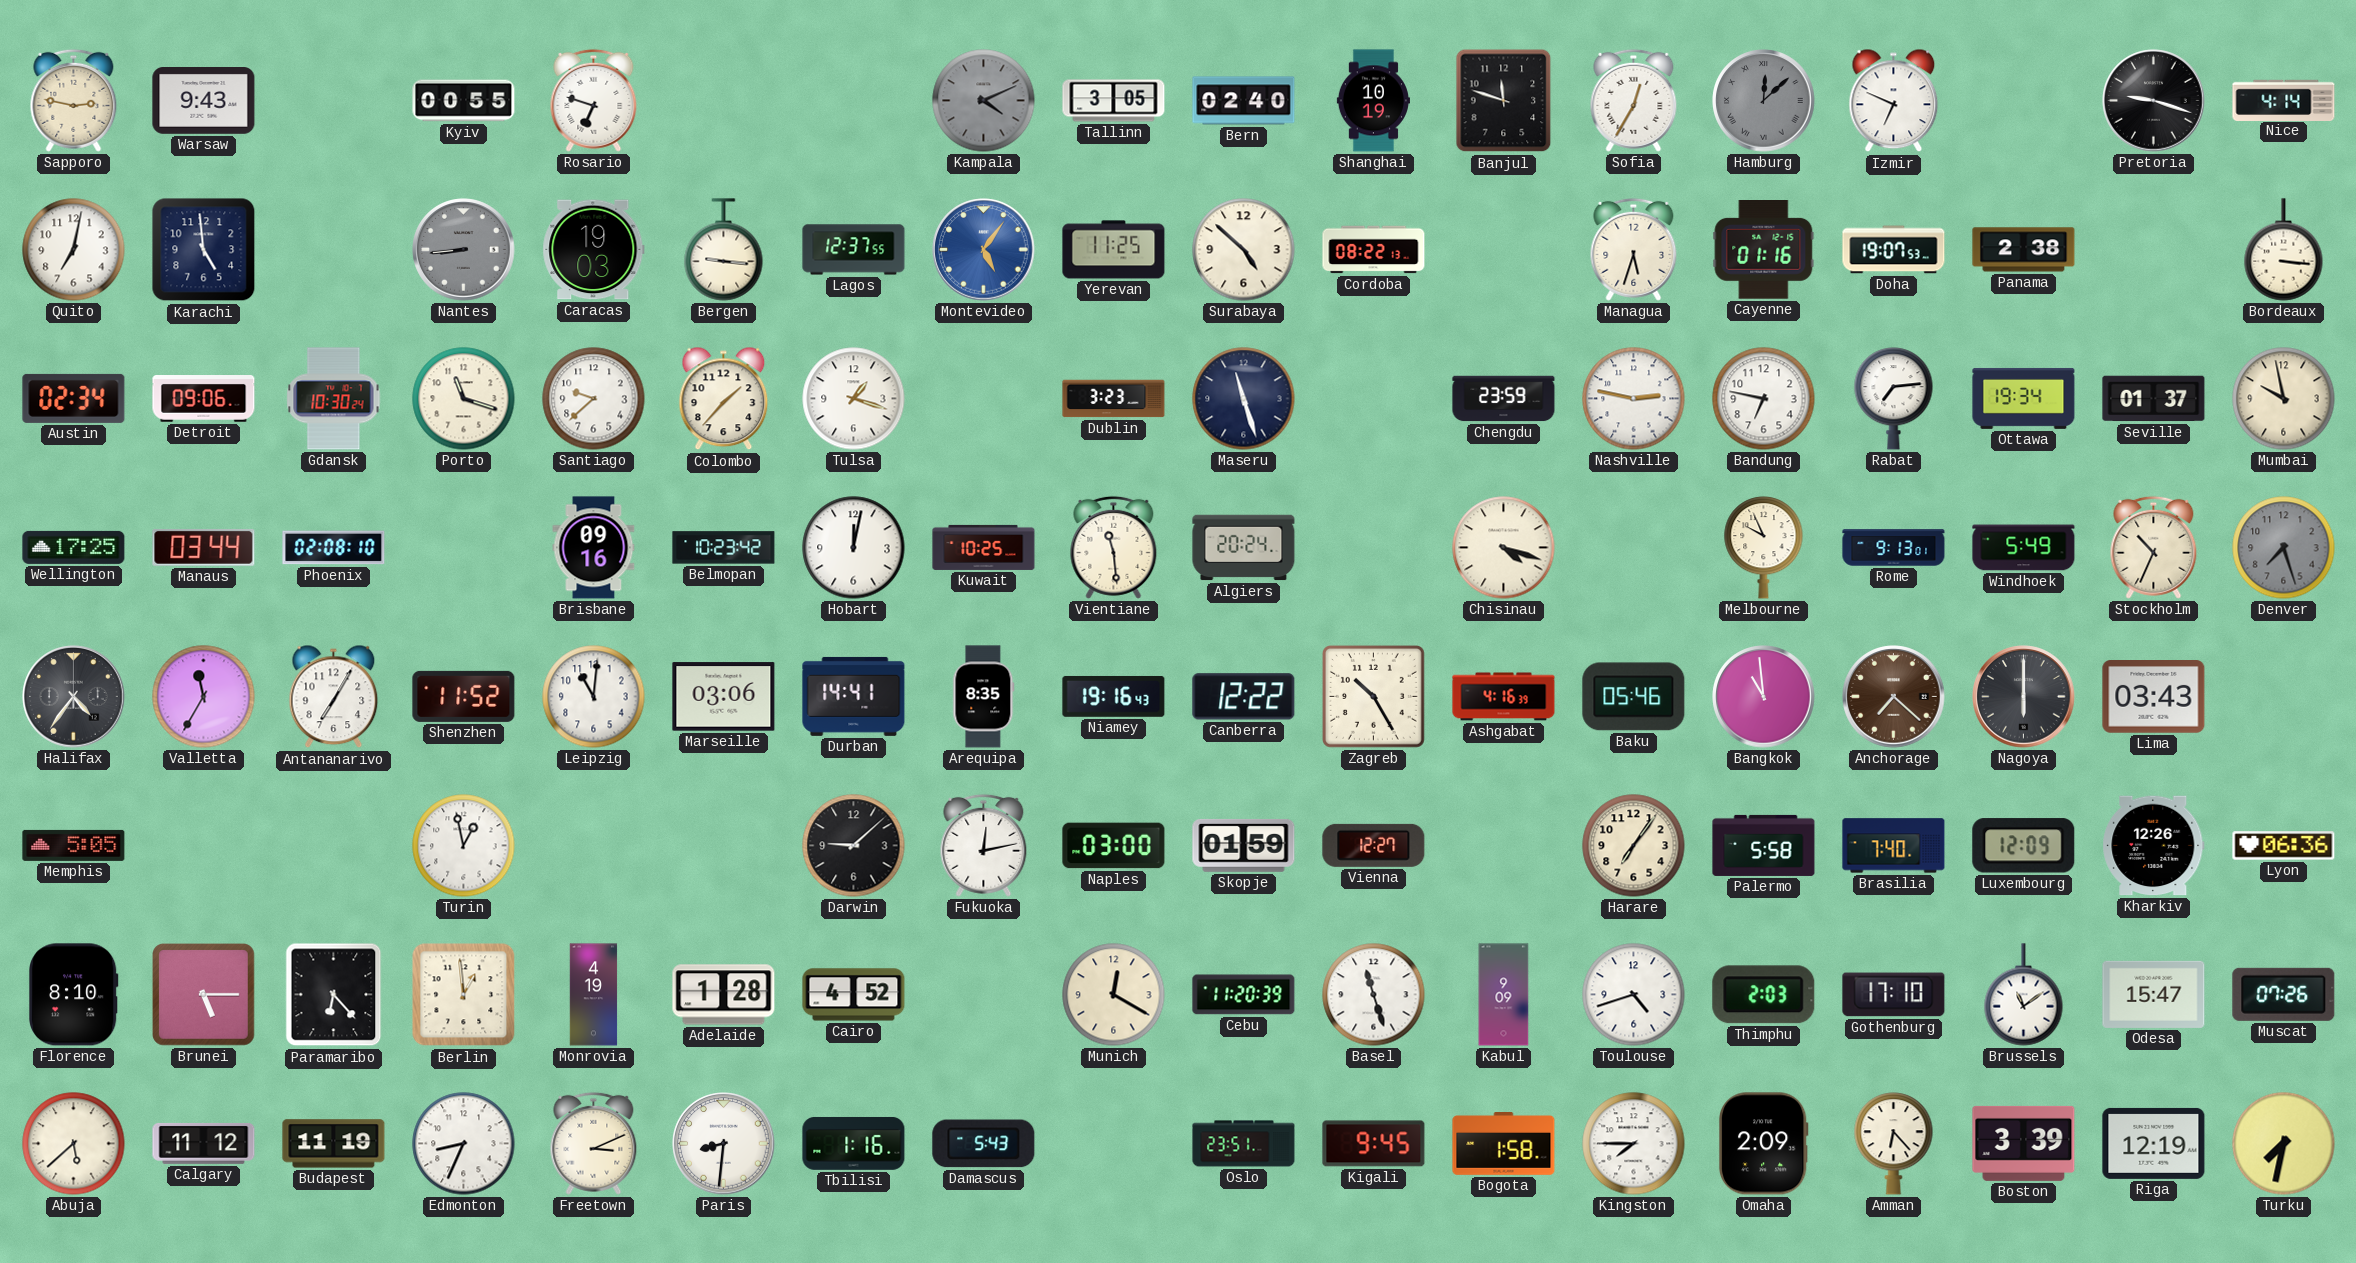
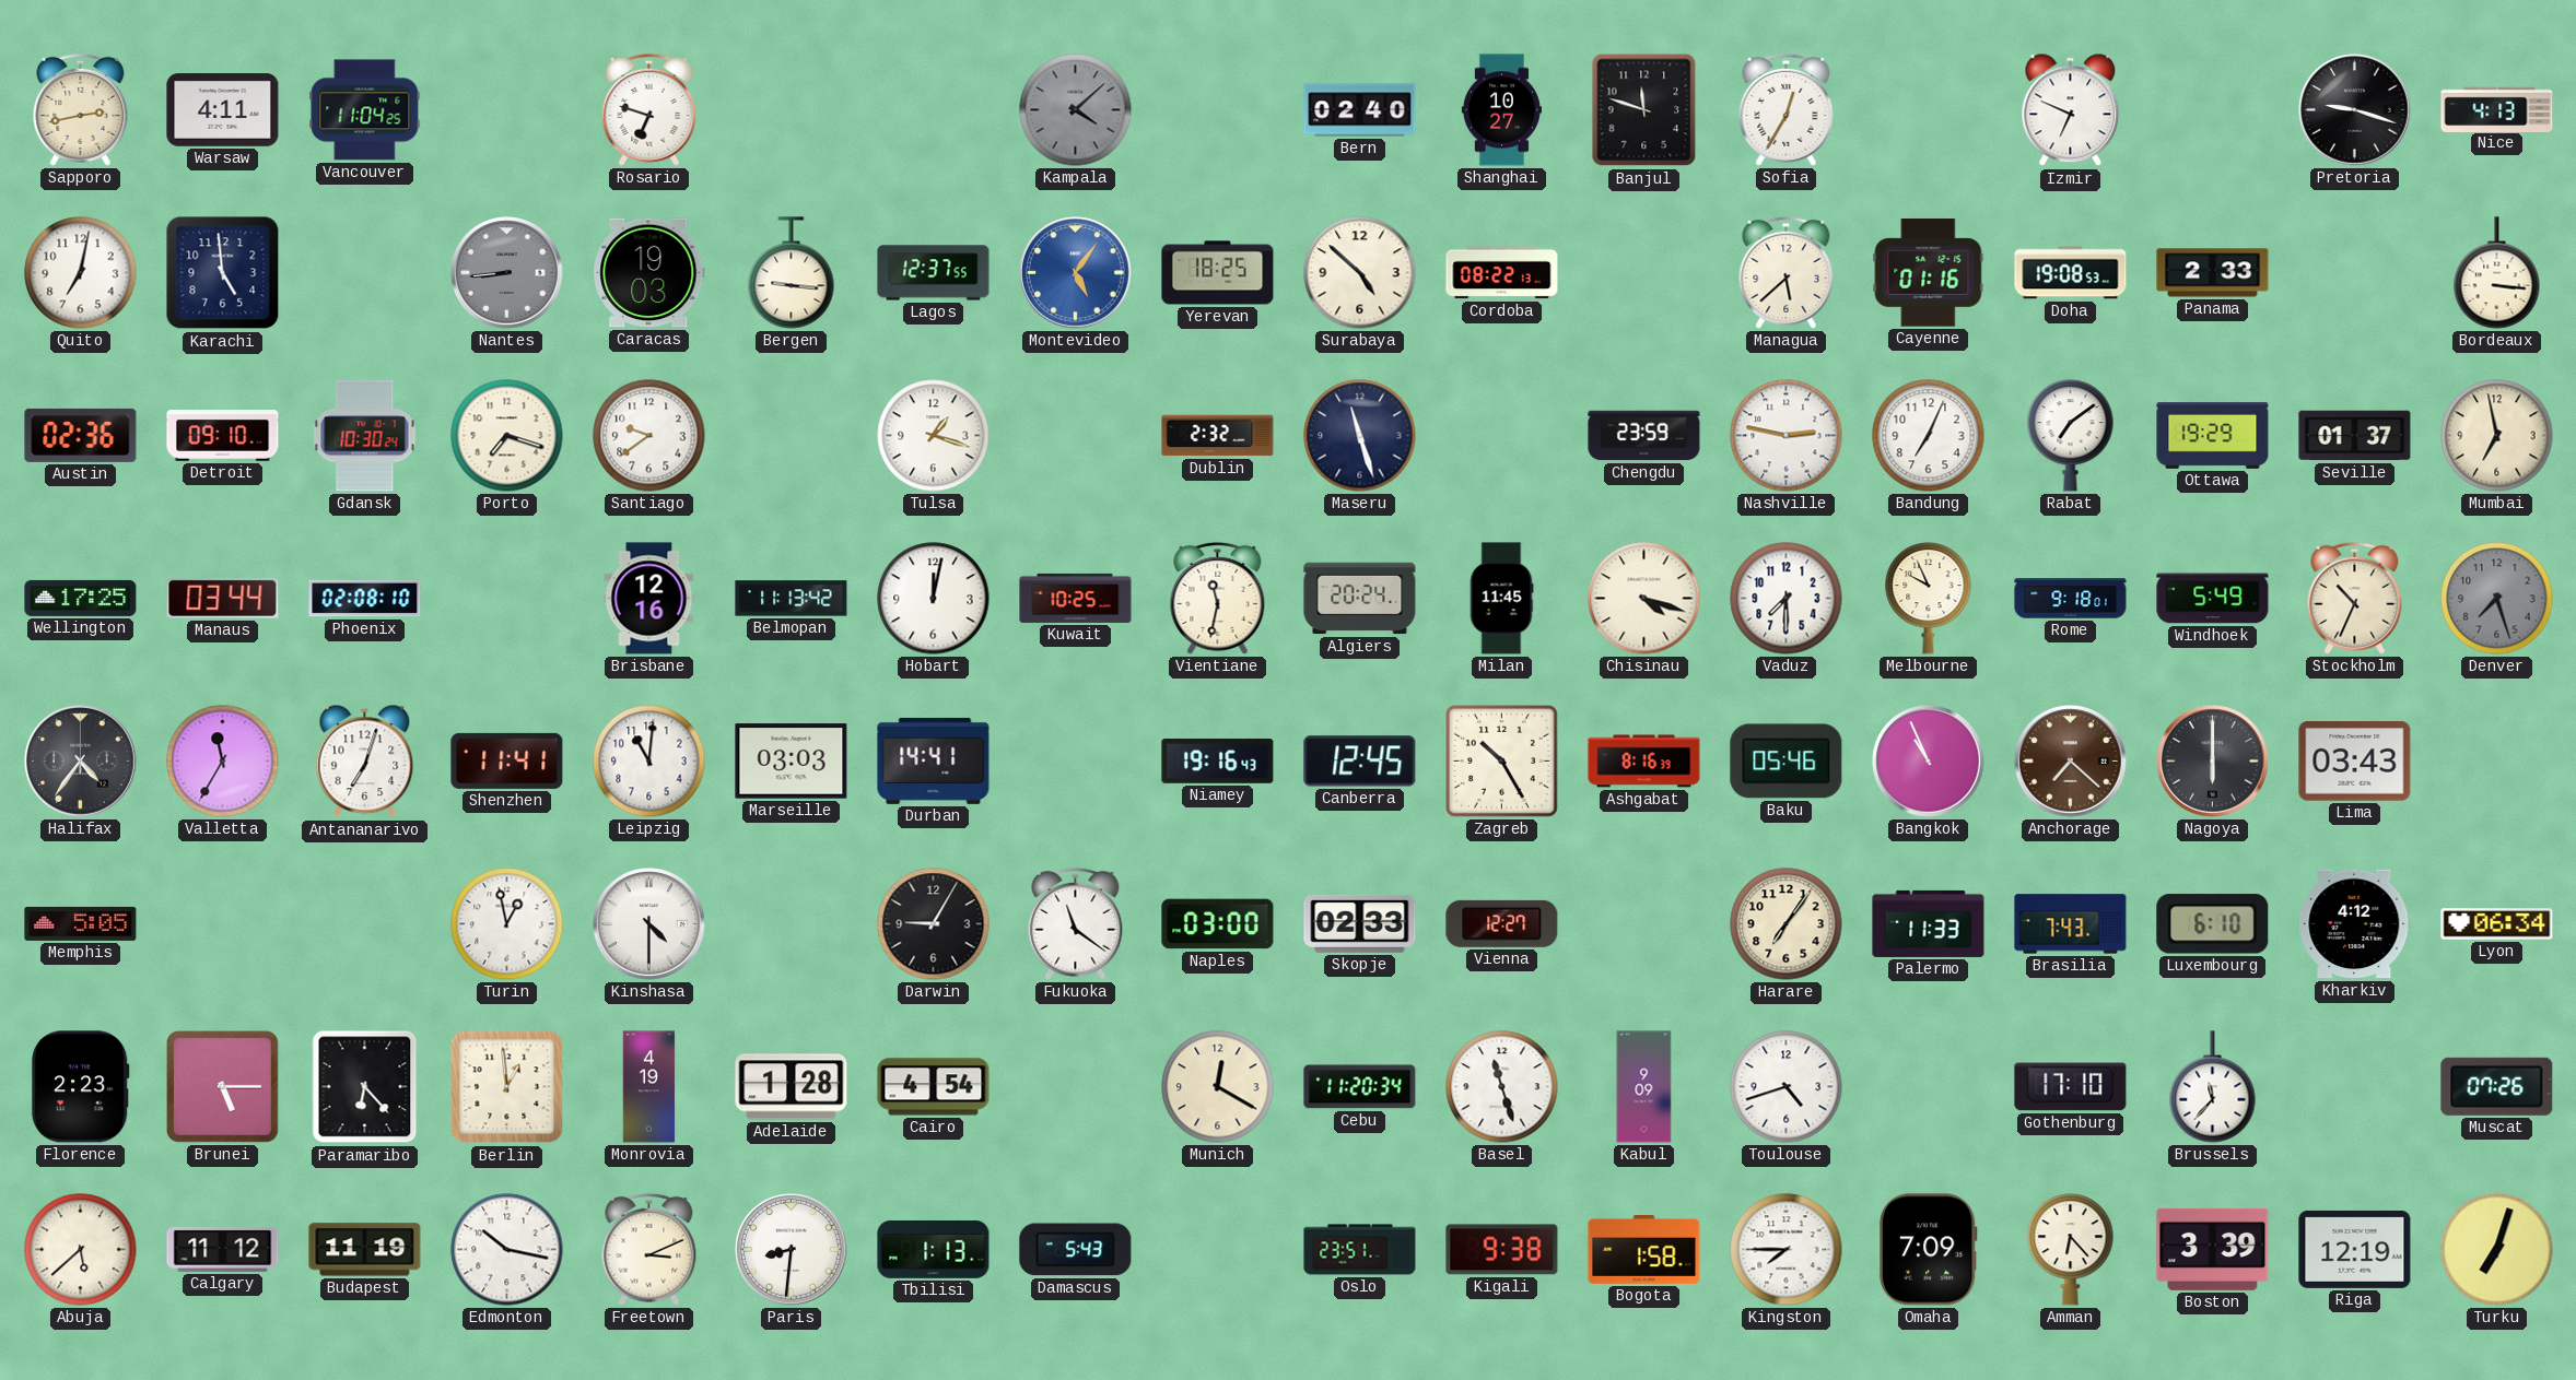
Sapporo: 2:47 -> 2:43
Warsaw: 9:43 -> 4:11
Vancouver: none -> 11:04
Kyiv: 00:55 -> none
Kampala: 4:11 -> 4:08
Tallinn: 3:05 -> none
Shanghai: 10:19 -> 10:27
Hamburg: 12:08 -> none
Nice: 4:14 -> 4:13
Yerevan: 11:25 -> 18:25
Managua: 5:33 -> 5:38
Doha: 19:07 -> 19:08
Panama: 2:38 -> 2:33
Austin: 02:34 -> 02:36
Detroit: 09:06 -> 09:10
Porto: 11:18 -> 7:18
Santiago: 9:38 -> 9:39
Colombo: 1:37 -> none
Dublin: 3:23 -> 2:32
Bandung: 6:47 -> 7:04
Rabat: 7:14 -> 7:09
Ottawa: 19:34 -> 19:29
Mumbai: 9:58 -> 6:58
Brisbane: 09:16 -> 12:16
Belmopan: 10:23 -> 11:13
Vientiane: 11:29 -> 11:32
Milan: none -> 11:45
Vaduz: none -> 7:30
Rome: 9:13 -> 9:18
Antananarivo: 7:05 -> 7:03
Shenzhen: 11:52 -> 11:41
Marseille: 03:06 -> 03:03
Arequipa: 8:35 -> none
Canberra: 12:22 -> 12:45
Ashgabat: 4:16 -> 8:16
Bangkok: 10:59 -> 10:56
Kinshasa: none -> 4:30
Darwin: 9:08 -> 9:05
Fukuoka: 12:13 -> 11:21
Skopje: 01:59 -> 02:33
Palermo: 5:58 -> 11:33
Brasilia: 7:40 -> 7:43
Luxembourg: 12:09 -> 6:10
Kharkiv: 12:26 -> 4:12
Lyon: 06:36 -> 06:34
Florence: 8:10 -> 2:23
Cairo: 4:52 -> 4:54
Cebu: 11:20:39 -> 11:20:34
Thimphu: 2:03 -> none
Brussels: 11:09 -> 11:37
Odesa: 15:47 -> none
Edmonton: 8:34 -> 10:17
Tbilisi: 1:16 -> 1:13
Kigali: 9:45 -> 9:38
Omaha: 2:09 -> 7:09
Turku: 7:32 -> 7:03
